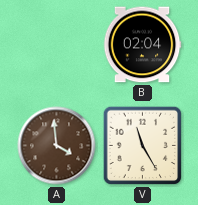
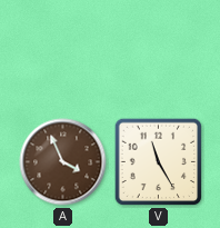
B: 02:04 -> none
A: 3:59 -> 3:56
